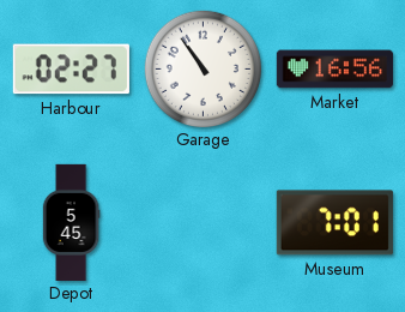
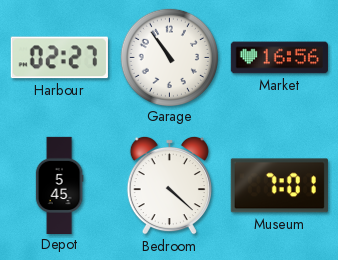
Bedroom: none -> 4:22
